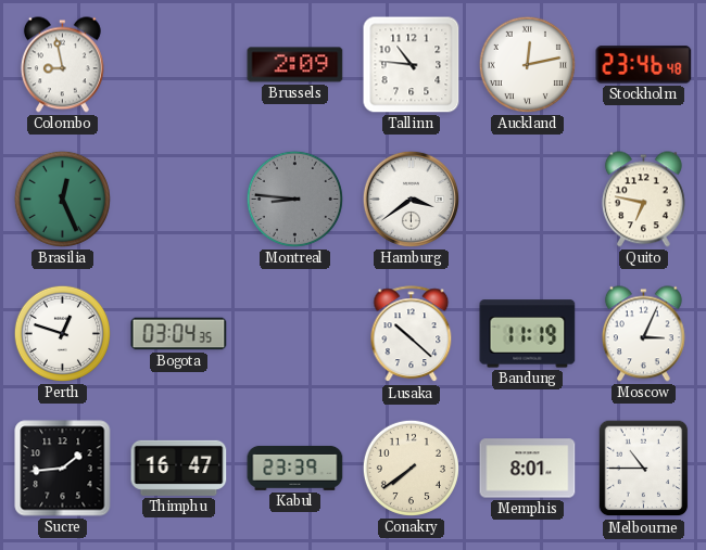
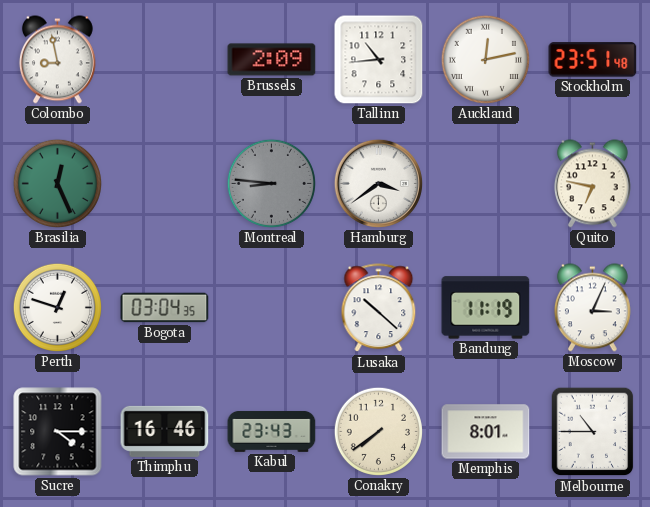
Tallinn: 10:46 -> 10:44
Stockholm: 23:46 -> 23:51
Sucre: 1:44 -> 4:15
Thimphu: 16:47 -> 16:46
Kabul: 23:39 -> 23:43
